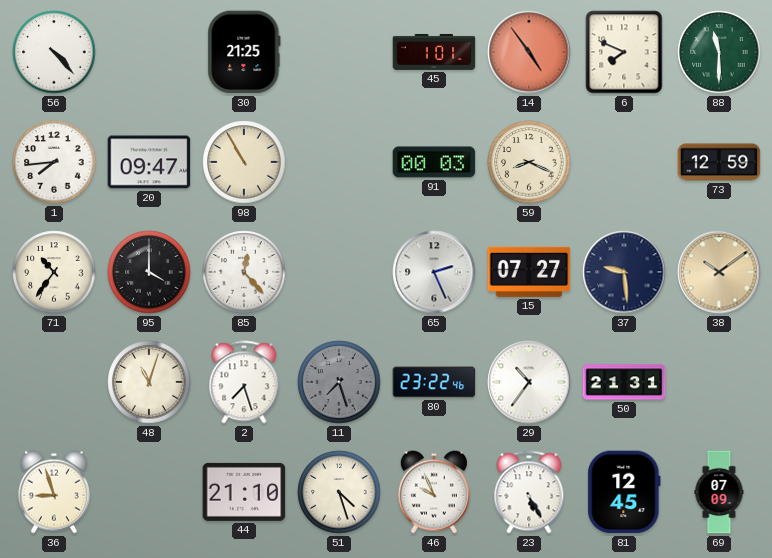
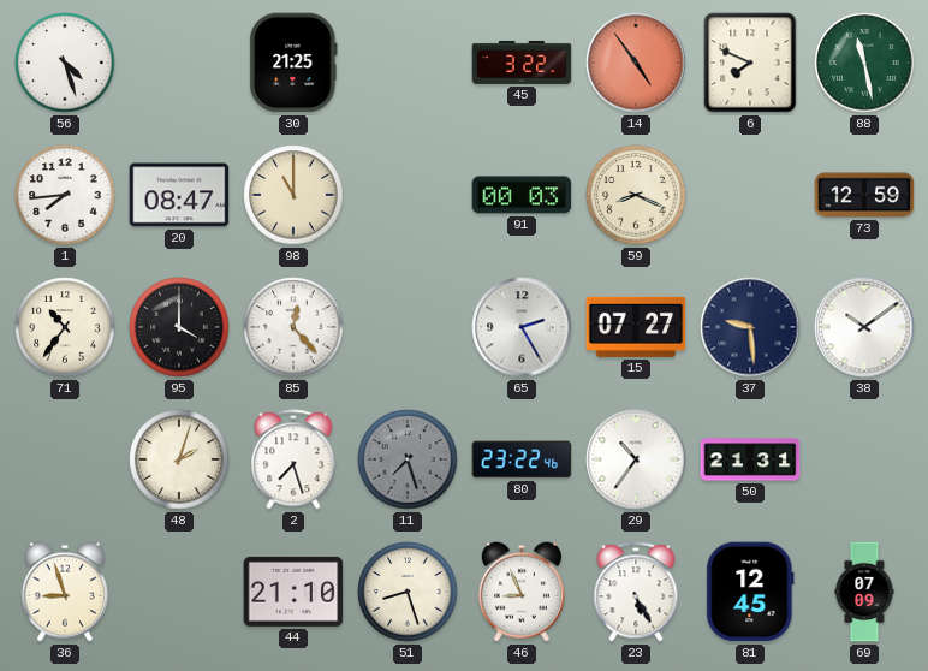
56: 4:23 -> 4:27
45: 1:01 -> 3:22
88: 11:30 -> 11:28
20: 09:47 -> 08:47
98: 10:55 -> 11:00
65: 2:26 -> 2:25
38 dial: champagne -> white
48: 11:03 -> 2:03
51: 4:27 -> 8:27
46: 9:56 -> 8:56
